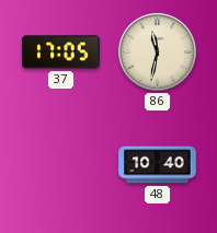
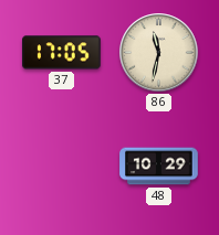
48: 10:40 -> 10:29
